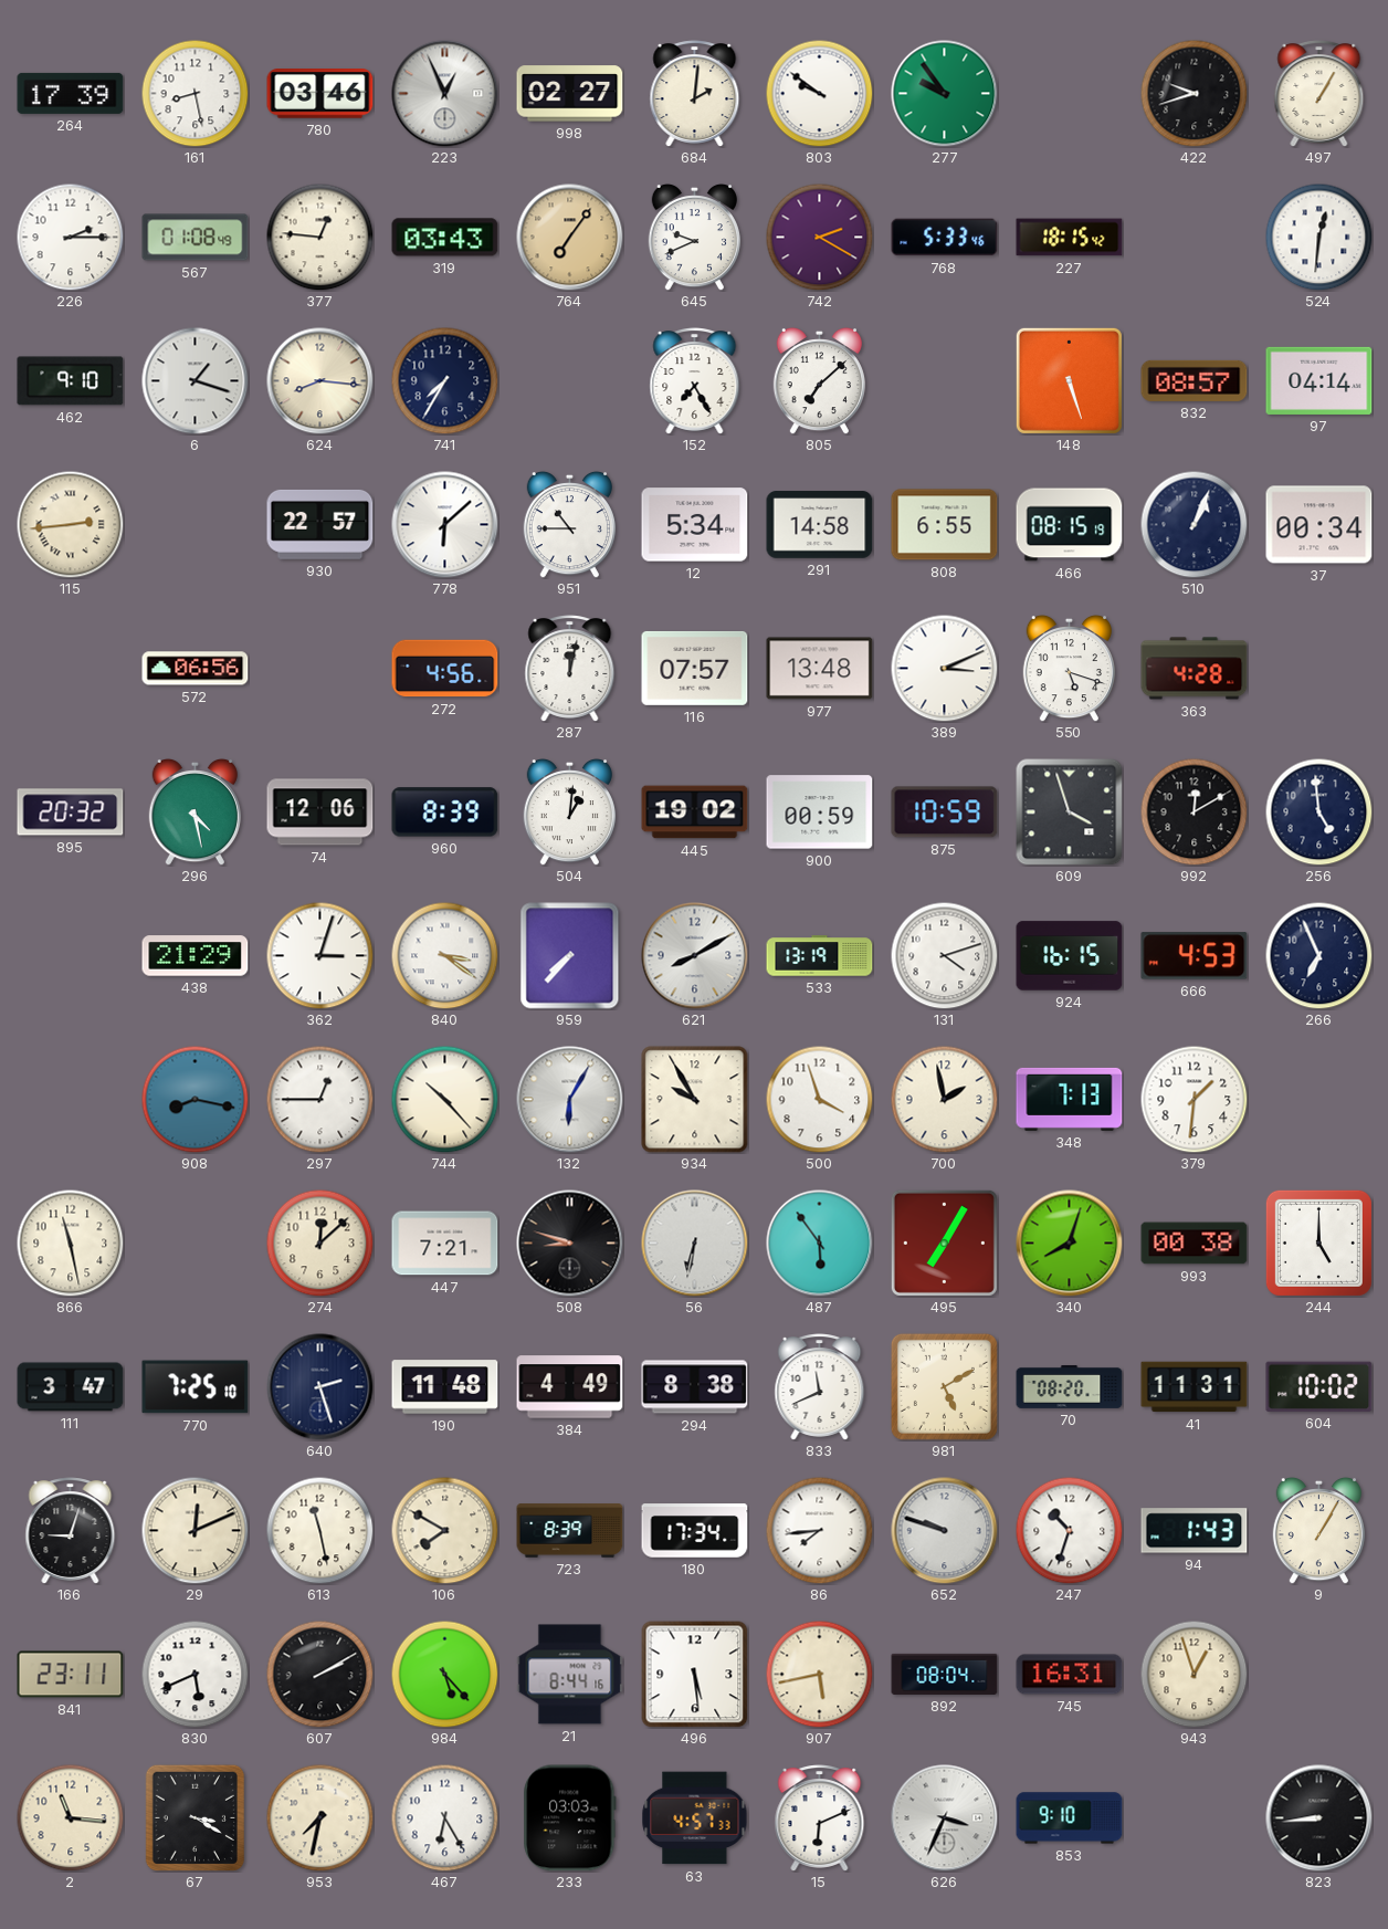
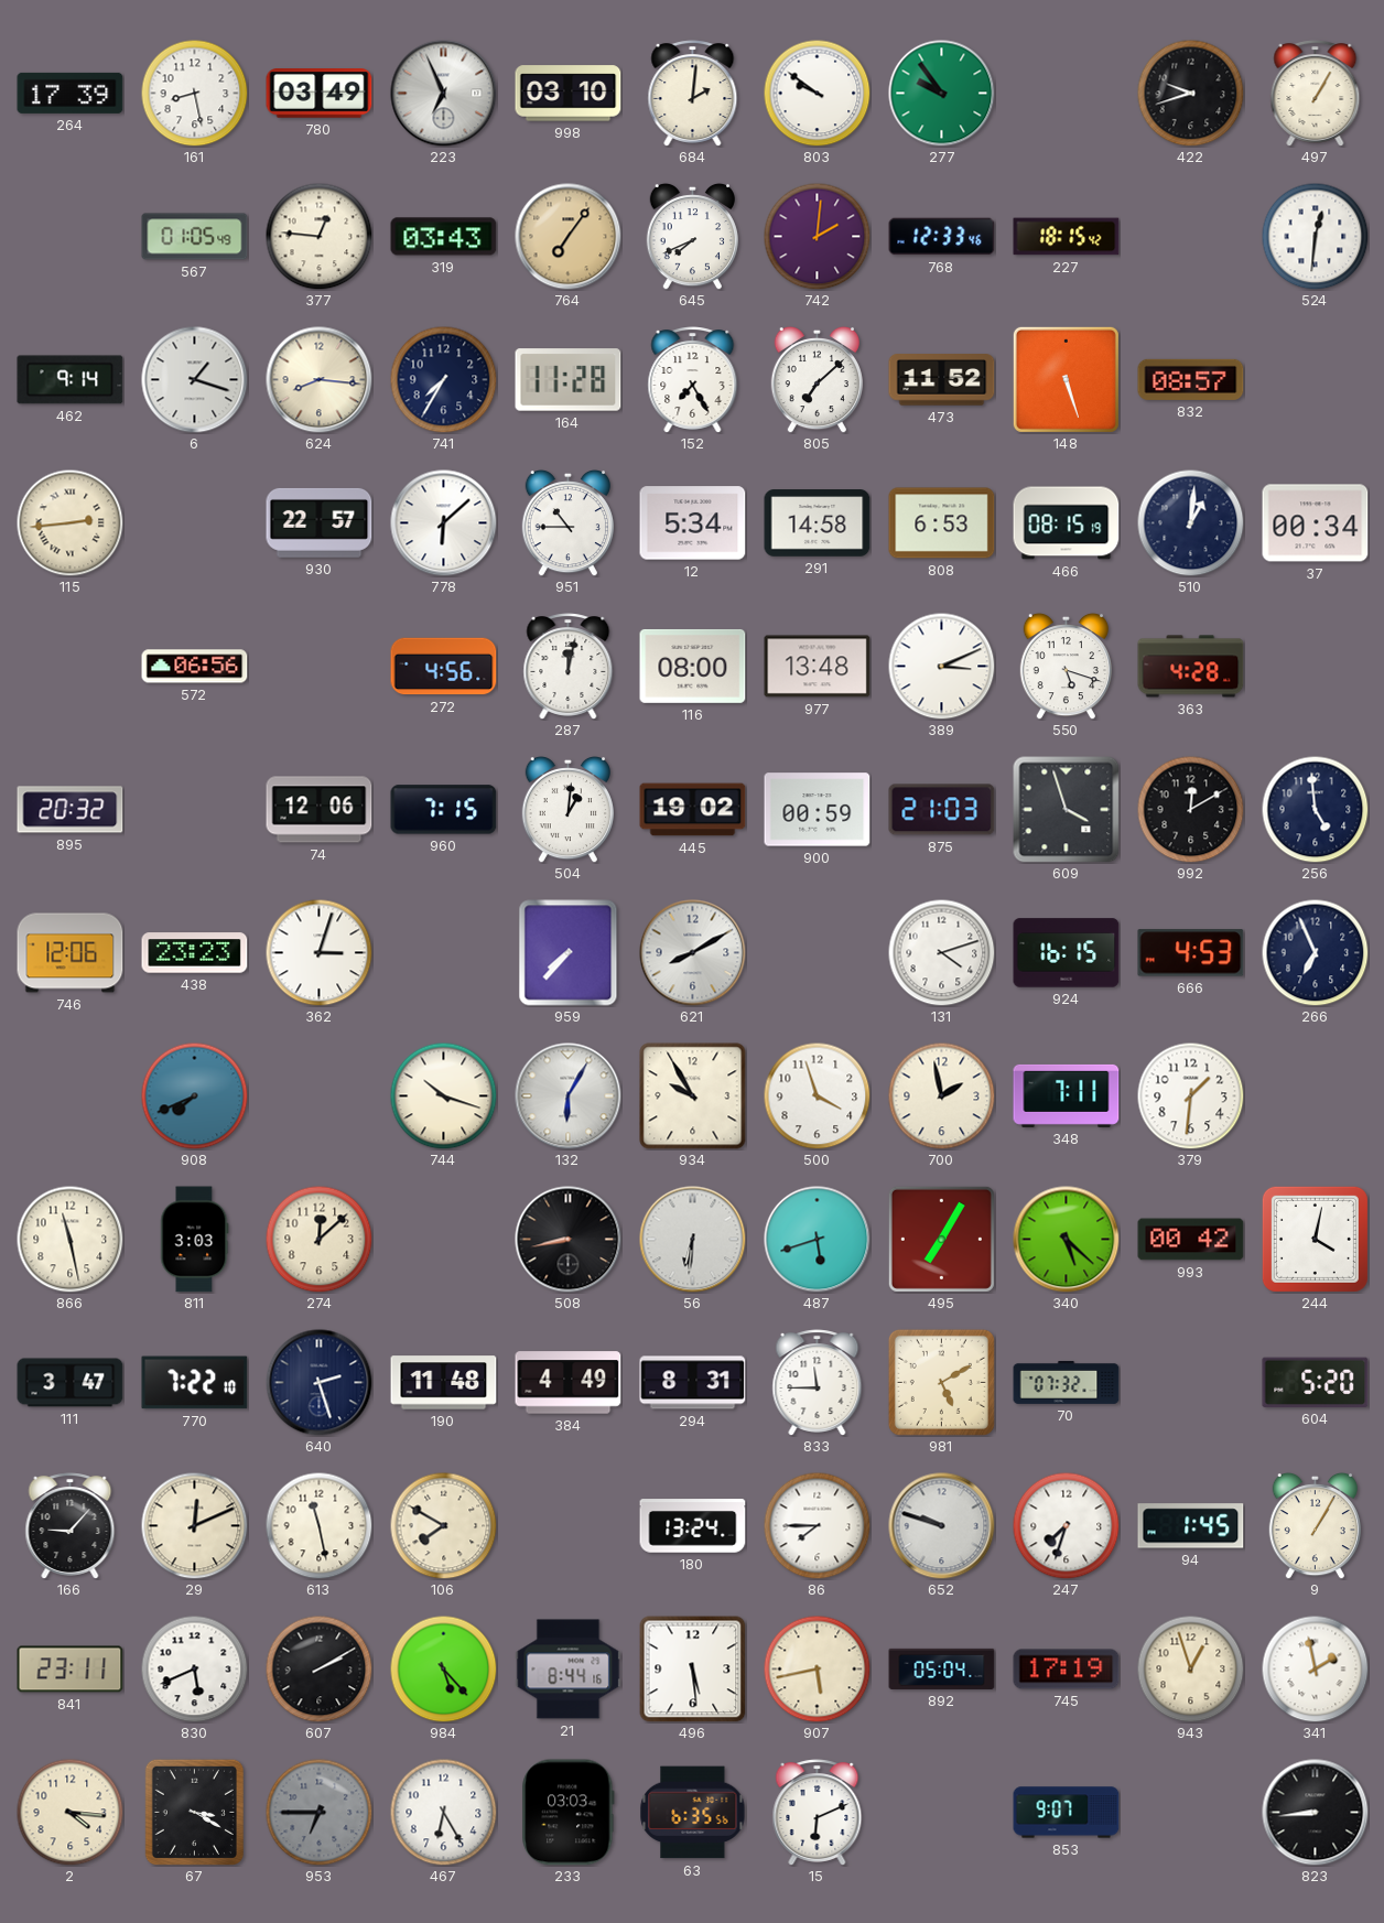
780: 03:46 -> 03:49
223: 12:56 -> 6:56
998: 02:27 -> 03:10
226: 2:15 -> none
567: 01:08 -> 01:05
645: 9:41 -> 7:41
742: 2:20 -> 2:01
768: 5:33 -> 12:33
462: 9:10 -> 9:14
164: none -> 11:28
473: none -> 11:52
97: 04:14 -> none
808: 6:55 -> 6:53
510: 1:04 -> 1:01
116: 07:57 -> 08:00
296: 4:28 -> none
960: 8:39 -> 7:15
875: 10:59 -> 21:03
746: none -> 12:06
438: 21:29 -> 23:23
840: 3:21 -> none
533: 13:19 -> none
908: 8:17 -> 7:41
297: 12:45 -> none
744: 10:23 -> 10:18
348: 7:13 -> 7:11
811: none -> 3:03
447: 7:21 -> none
508: 8:48 -> 8:43
56: 6:32 -> 6:31
487: 5:54 -> 5:42
340: 8:03 -> 5:22
993: 00:38 -> 00:42
244: 5:00 -> 4:02
770: 7:25 -> 7:22
294: 8:38 -> 8:31
833: 11:41 -> 11:45
70: 08:20 -> 07:32
41: 11:31 -> none
604: 10:02 -> 5:20
166: 9:03 -> 9:07
723: 8:39 -> none
180: 17:34 -> 13:24
86: 7:44 -> 7:45
247: 10:33 -> 7:33
94: 1:43 -> 1:45
892: 08:04 -> 05:04
745: 16:31 -> 17:19
341: none -> 1:58
2: 11:16 -> 4:16
953: 7:32 -> 6:45
953 dial: cream -> grey
63: 4:57 -> 6:35
626: 3:34 -> none
853: 9:10 -> 9:07
